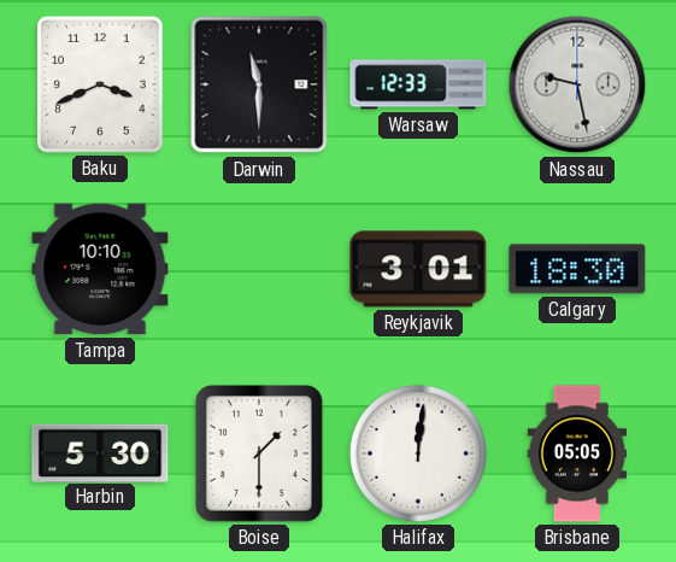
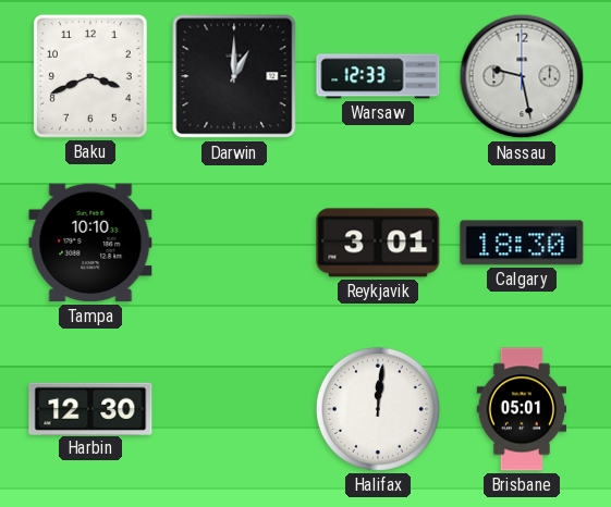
Darwin: 11:30 -> 1:00
Harbin: 5:30 -> 12:30
Boise: 1:30 -> none
Brisbane: 05:05 -> 05:01
